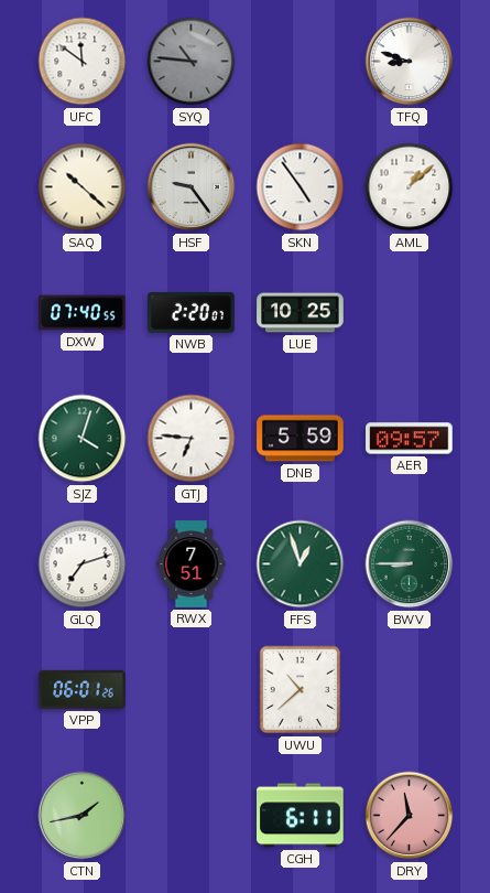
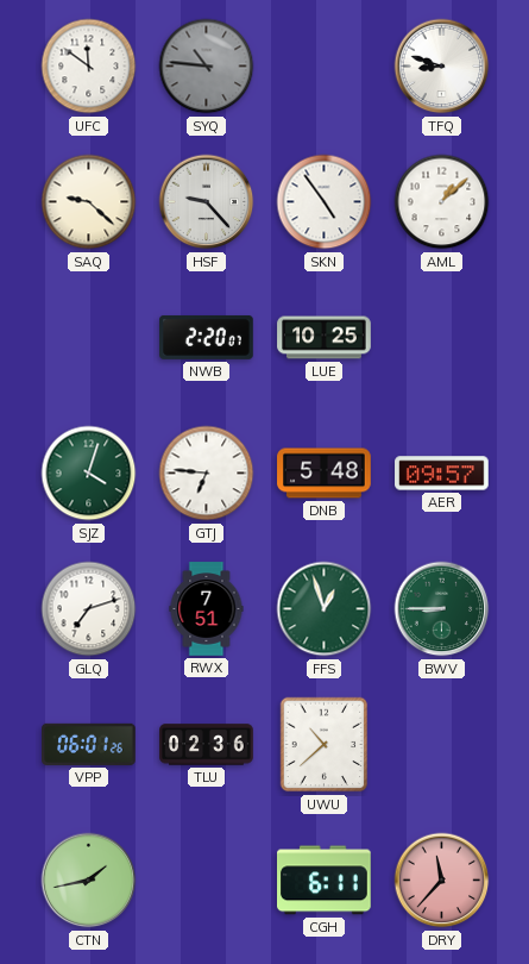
SAQ: 10:22 -> 9:22
HSF: 9:24 -> 9:23
DXW: 07:40 -> none
DNB: 5:59 -> 5:48
TLU: none -> 02:36
